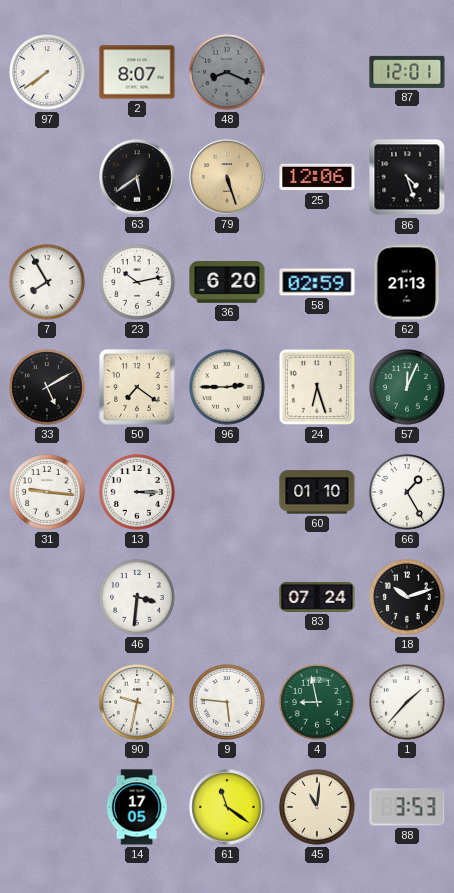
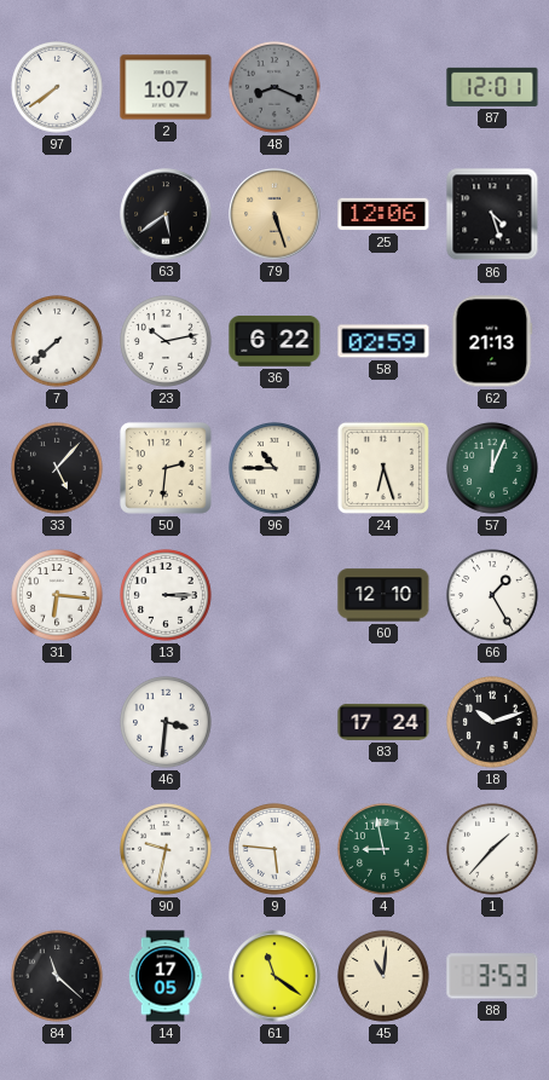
2: 8:07 -> 1:07
7: 7:55 -> 7:38
36: 6:20 -> 6:22
33: 5:10 -> 5:07
50: 7:21 -> 2:31
96: 2:45 -> 10:45
31: 9:16 -> 6:16
60: 01:10 -> 12:10
83: 07:24 -> 17:24
84: none -> 11:22
